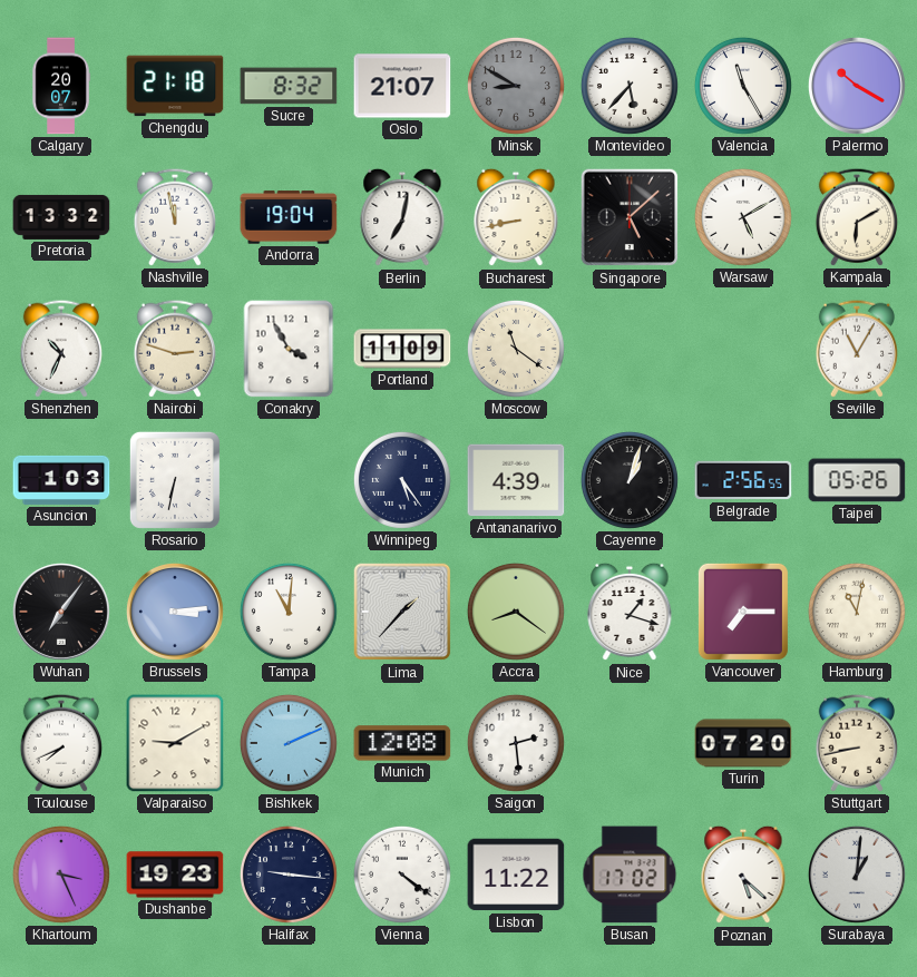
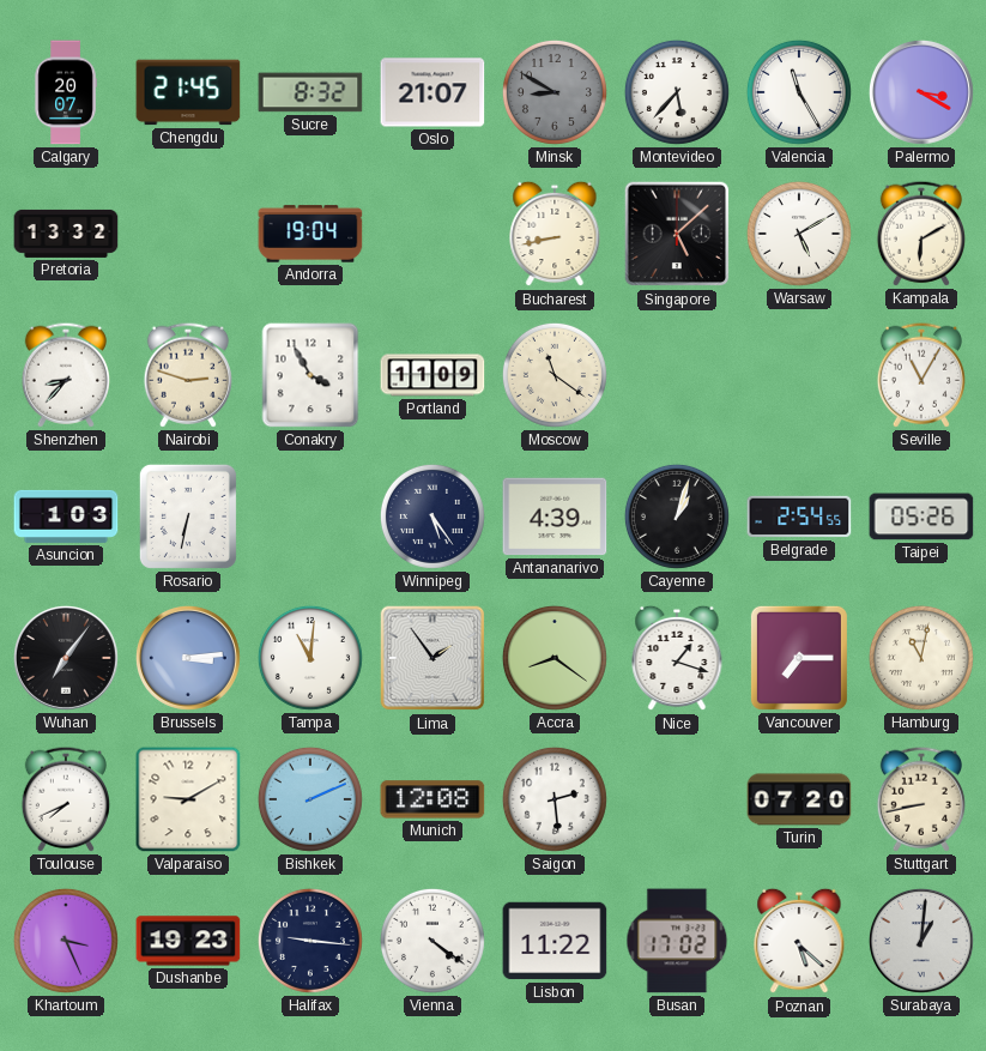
Chengdu: 21:18 -> 21:45
Palermo: 10:20 -> 3:20
Nashville: 11:58 -> none
Berlin: 7:02 -> none
Shenzhen: 10:34 -> 8:37
Belgrade: 2:56 -> 2:54
Lima: 1:37 -> 1:54
